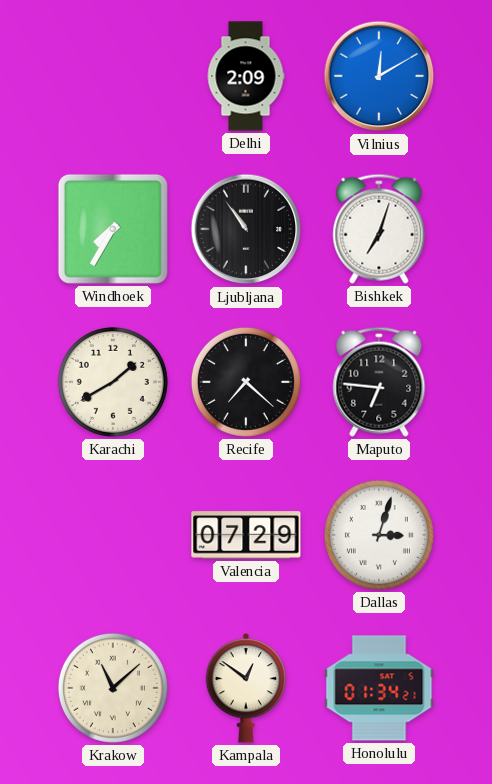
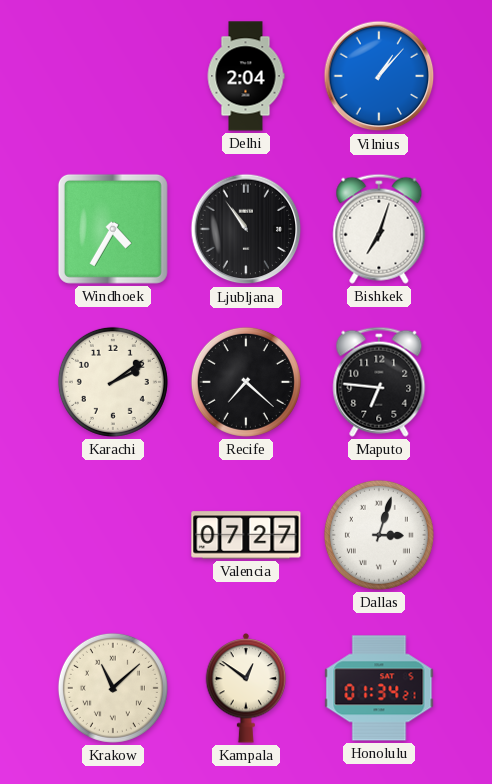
Delhi: 2:09 -> 2:04
Vilnius: 12:10 -> 1:07
Windhoek: 7:35 -> 4:35
Karachi: 1:40 -> 2:09
Valencia: 07:29 -> 07:27
